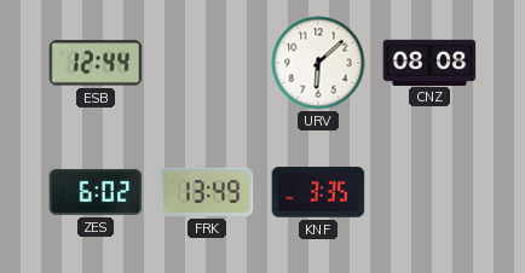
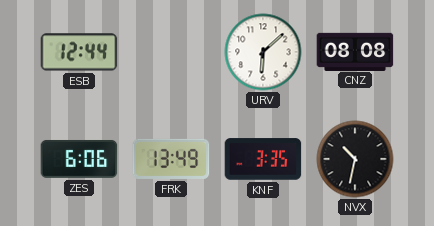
ZES: 6:02 -> 6:06
NVX: none -> 10:32
